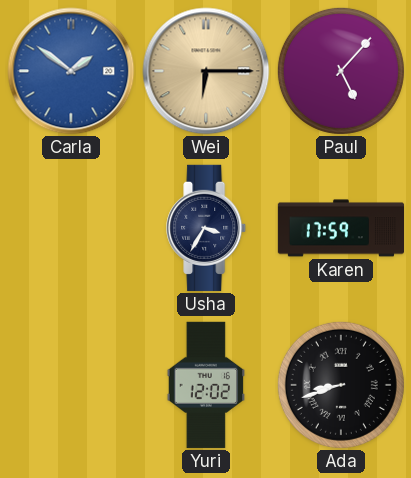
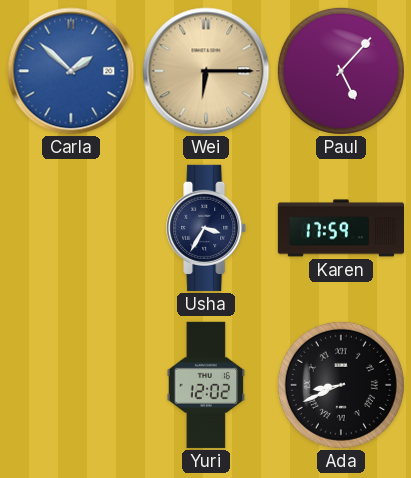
Carla: 1:51 -> 1:52
Ada: 8:42 -> 8:41
